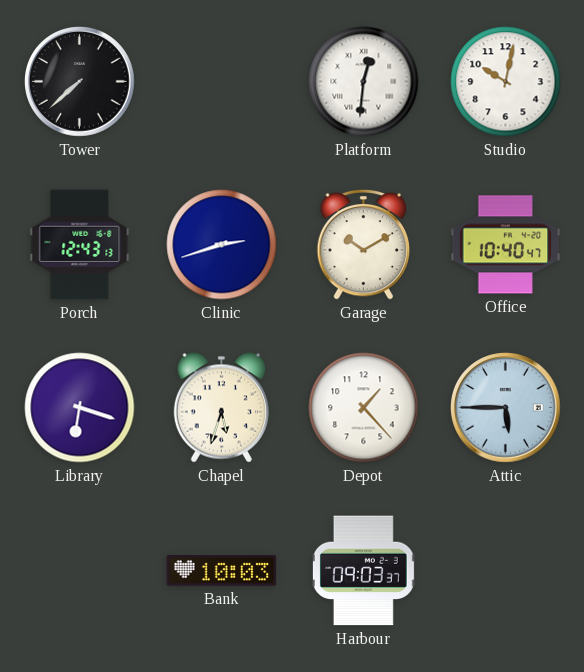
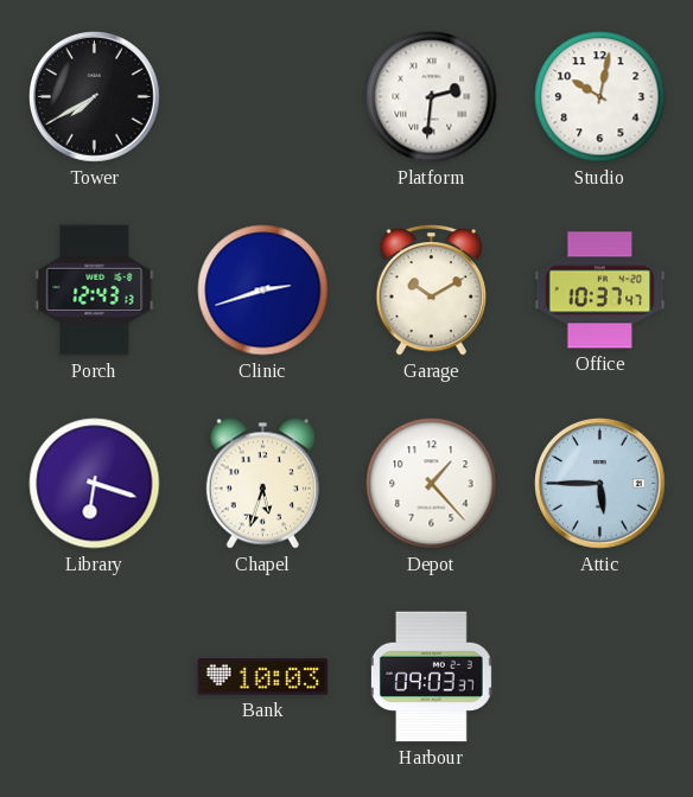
Tower: 7:38 -> 7:40
Platform: 12:31 -> 2:31
Office: 10:40 -> 10:37
